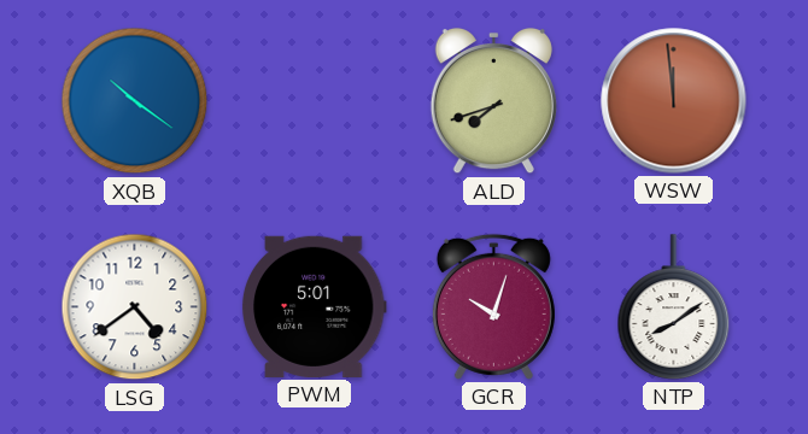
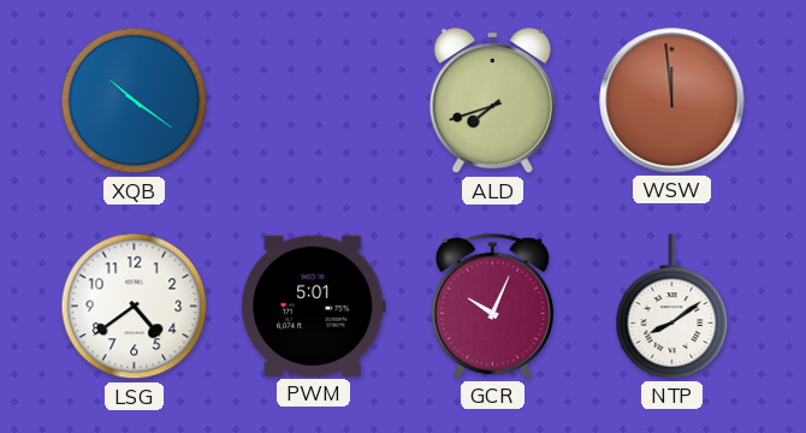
GCR: 10:03 -> 10:04
